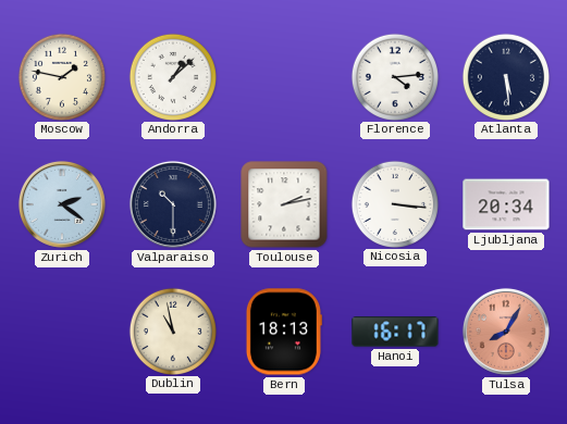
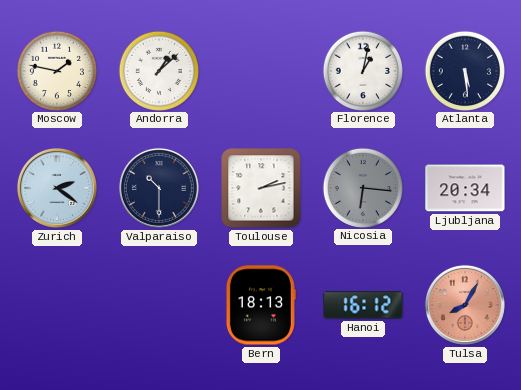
Florence: 4:14 -> 1:02
Nicosia: 3:16 -> 6:16
Nicosia dial: white -> grey
Dublin: 10:58 -> none
Hanoi: 16:17 -> 16:12
